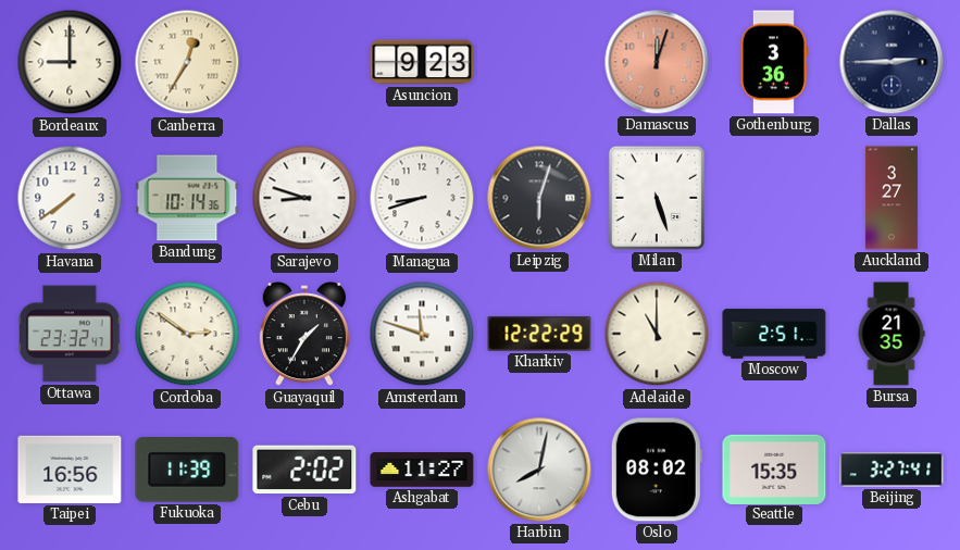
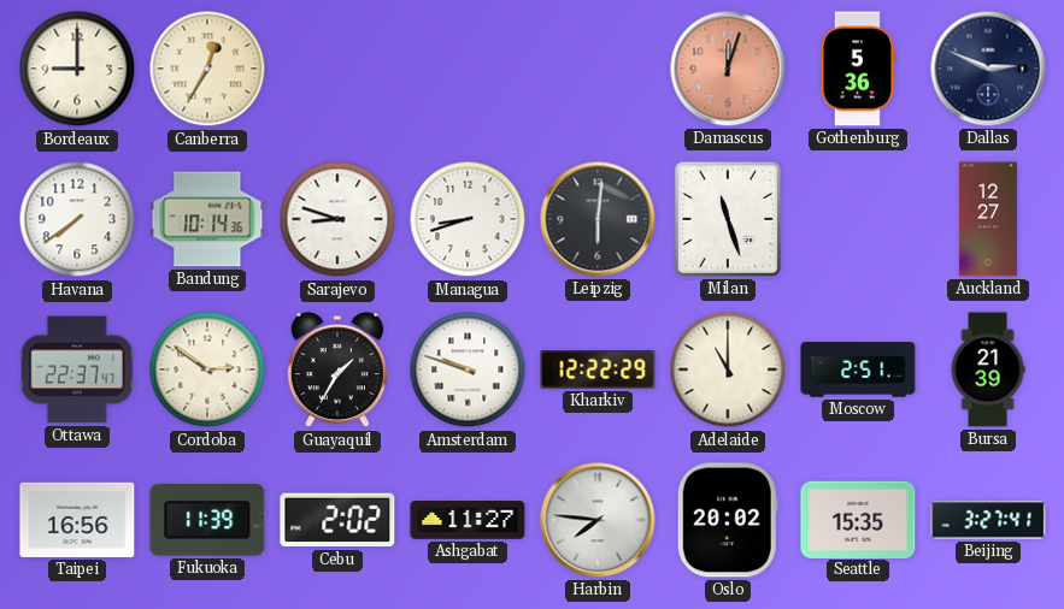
Asuncion: 9:23 -> none
Gothenburg: 3:36 -> 5:36
Dallas: 2:45 -> 2:49
Leipzig: 6:03 -> 6:01
Milan: 5:27 -> 11:27
Auckland: 3:27 -> 12:27
Ottawa: 23:32 -> 22:37
Amsterdam: 11:48 -> 9:48
Bursa: 21:35 -> 21:39
Harbin: 8:02 -> 7:46
Oslo: 08:02 -> 20:02
